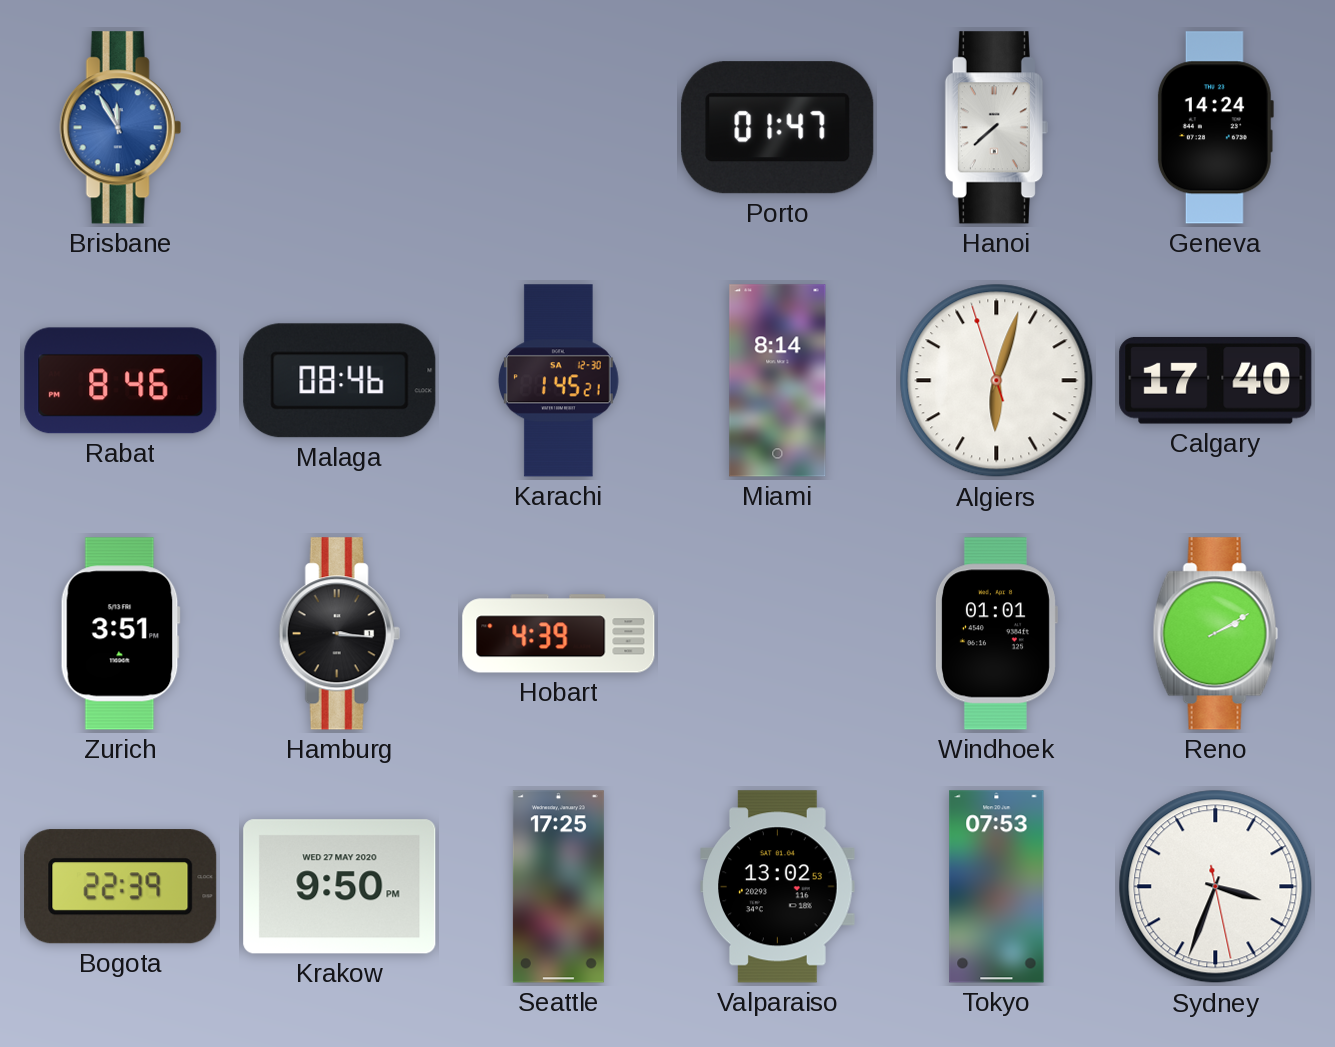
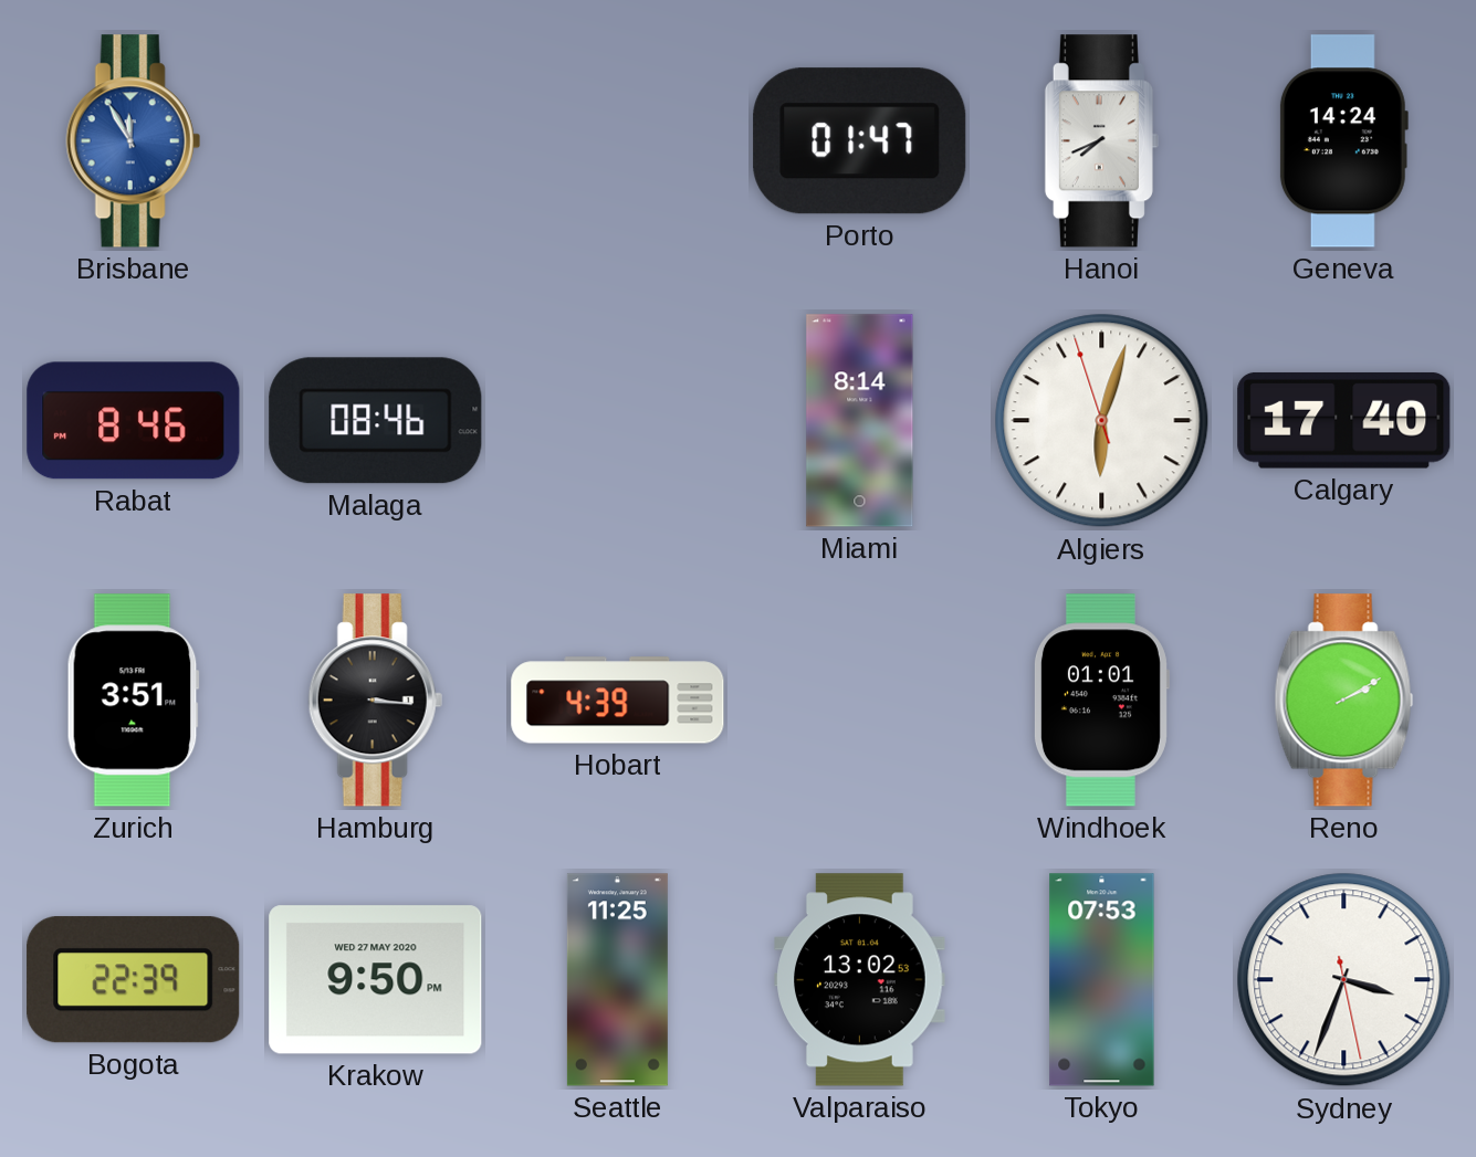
Hanoi: 7:38 -> 7:41
Karachi: 1:45 -> none
Seattle: 17:25 -> 11:25
